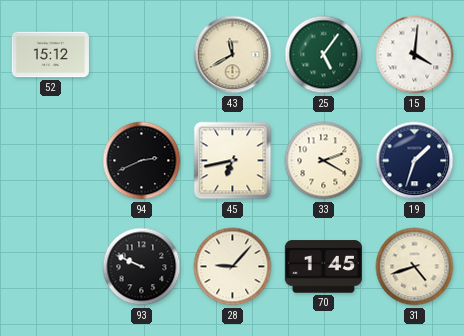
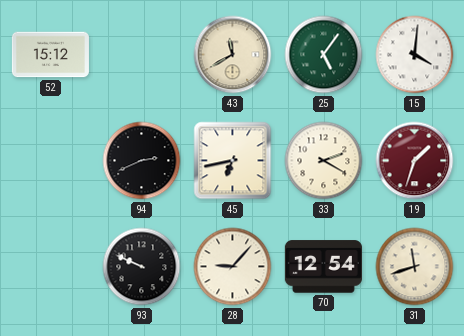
19 dial: navy -> burgundy
70: 1:45 -> 12:54
31: 4:42 -> 11:42
